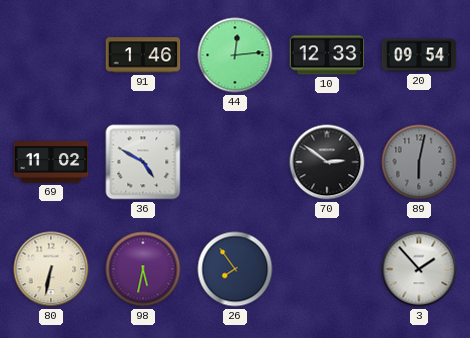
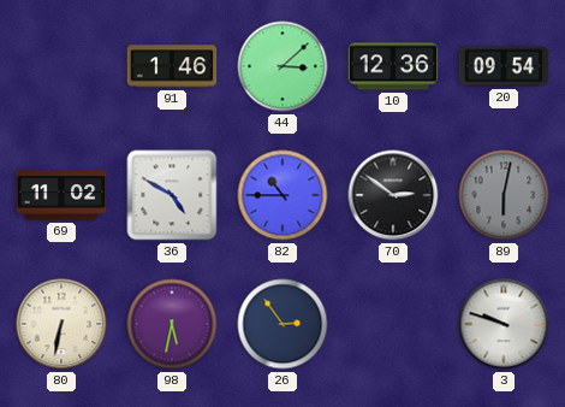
44: 12:14 -> 3:08
10: 12:33 -> 12:36
82: none -> 10:45
26: 7:54 -> 2:54
3: 1:53 -> 9:48
